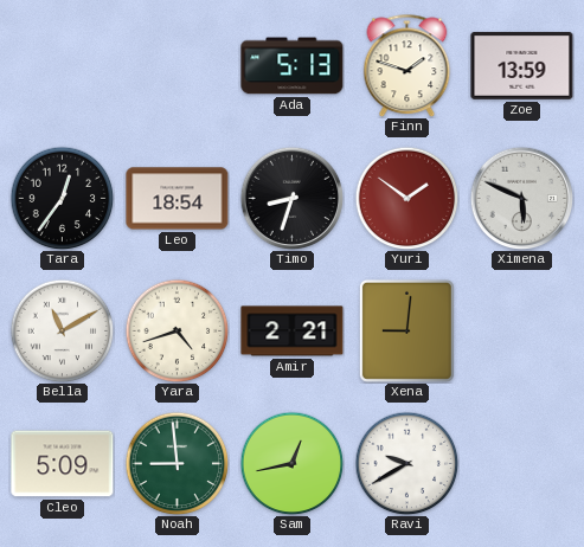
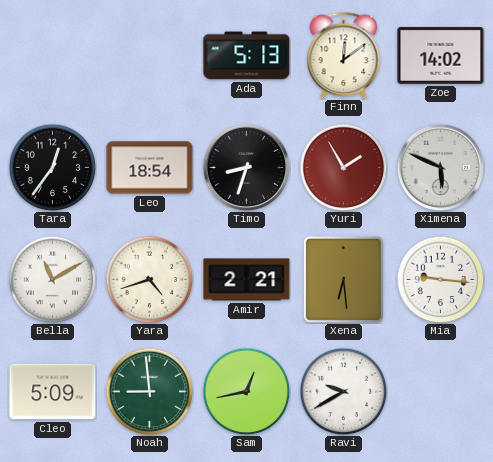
Finn: 1:48 -> 12:09
Zoe: 13:59 -> 14:02
Yuri: 1:51 -> 1:55
Xena: 9:01 -> 6:29
Mia: none -> 9:16
